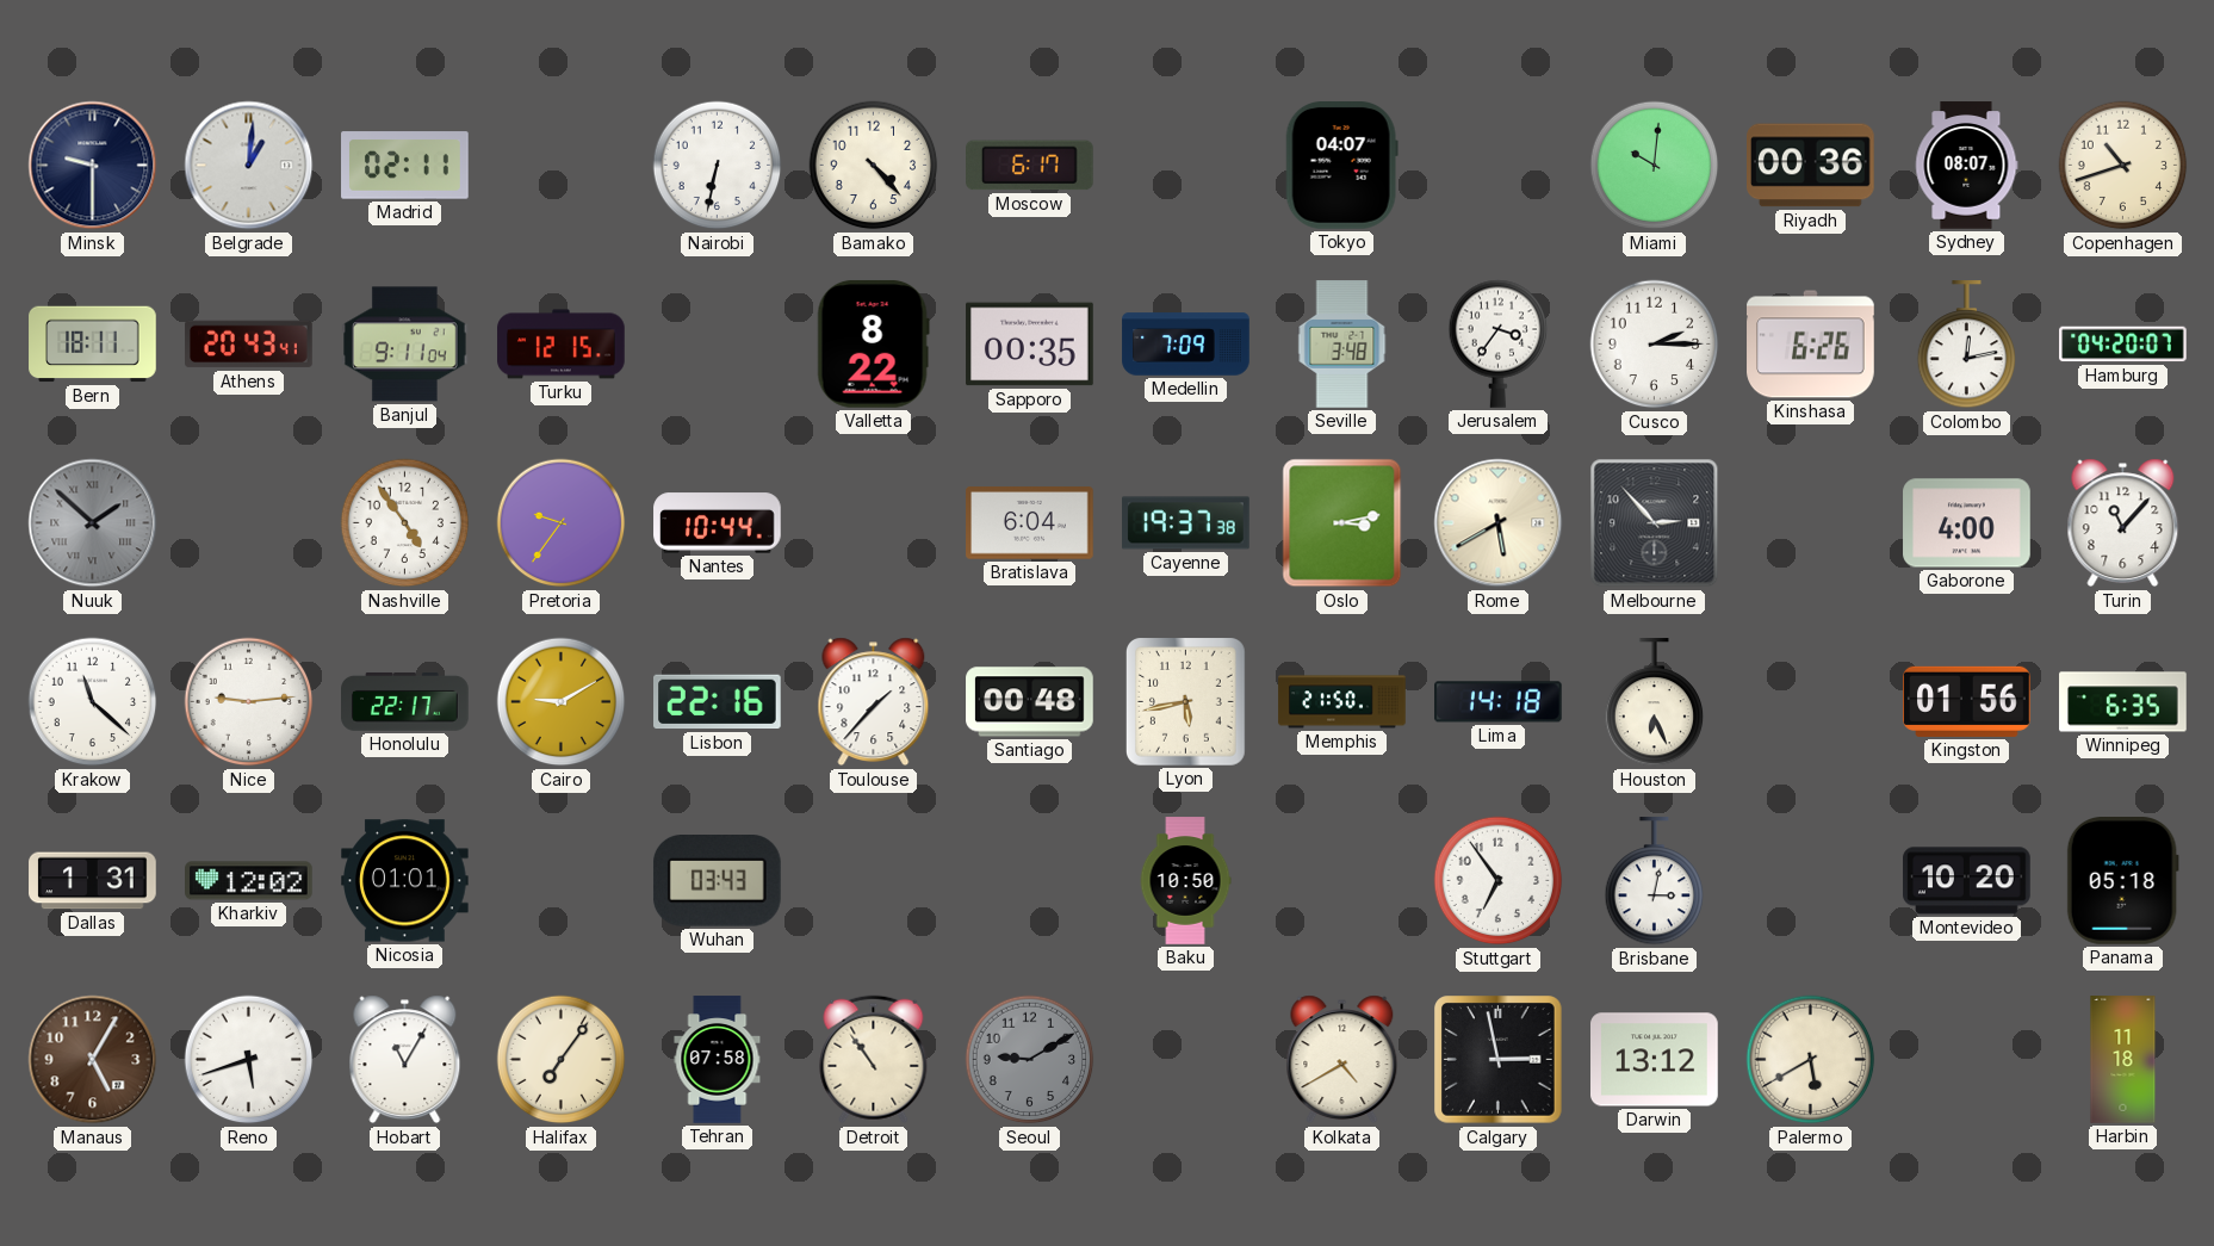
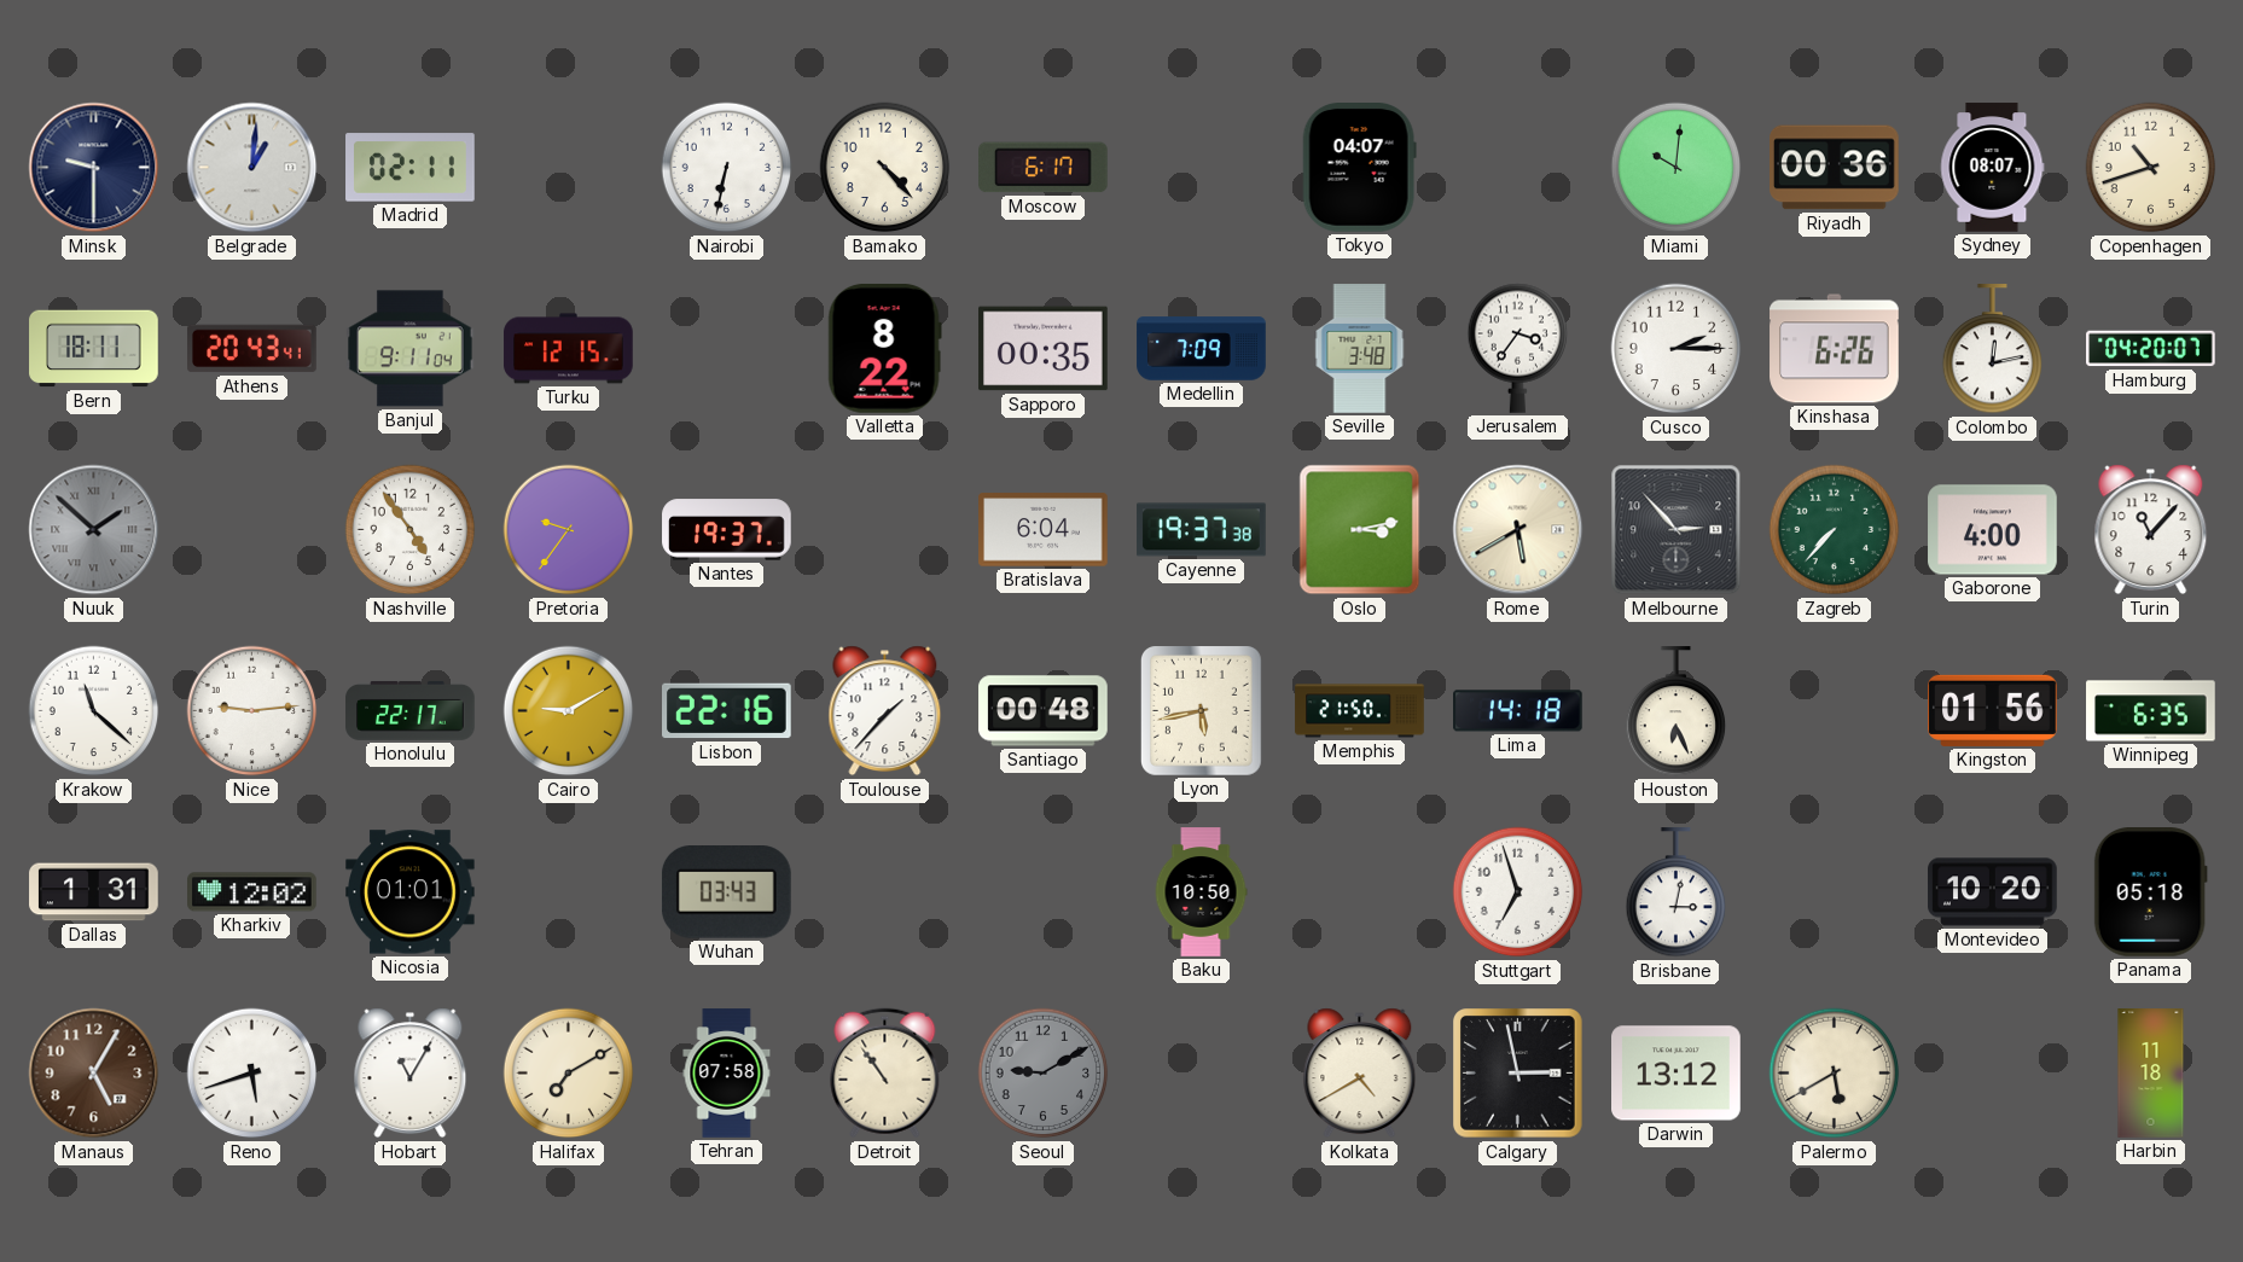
Nantes: 10:44 -> 19:37
Zagreb: none -> 7:37
Stuttgart: 6:54 -> 6:57
Halifax: 7:06 -> 7:10
